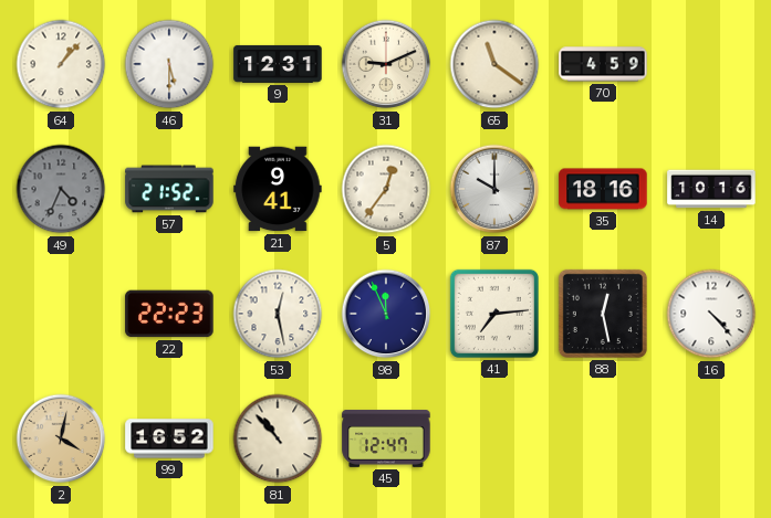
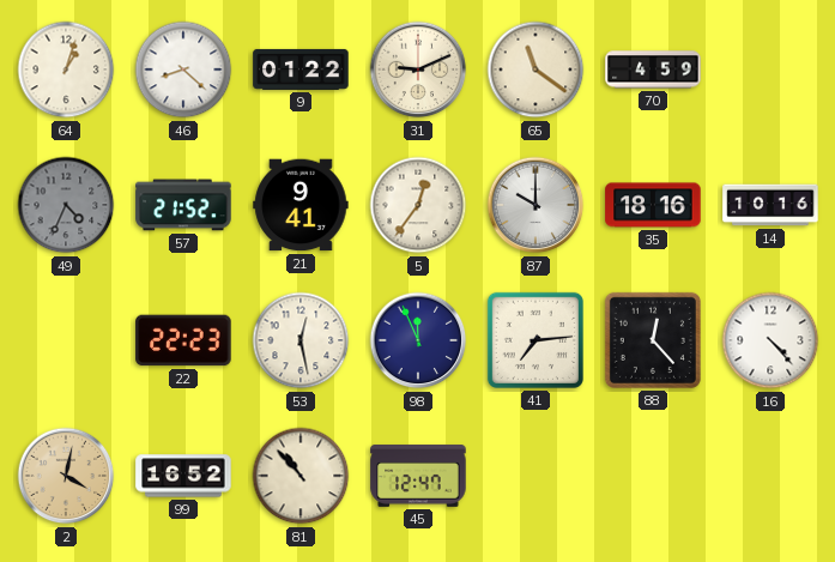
64: 1:07 -> 1:03
46: 5:30 -> 8:22
9: 12:31 -> 01:22
88: 12:28 -> 12:23
